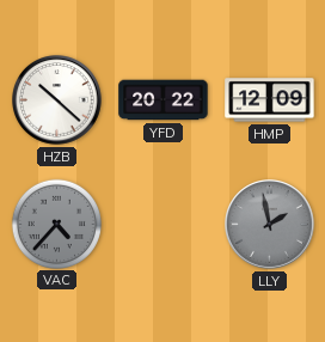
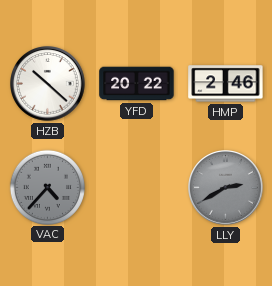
HMP: 12:09 -> 2:46
LLY: 1:58 -> 2:40
